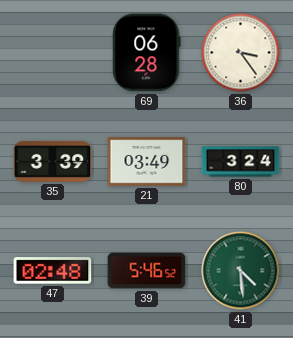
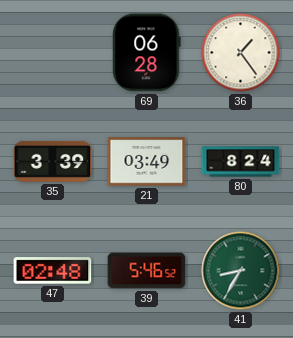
36: 3:24 -> 1:24
80: 3:24 -> 8:24
41: 4:29 -> 8:35
